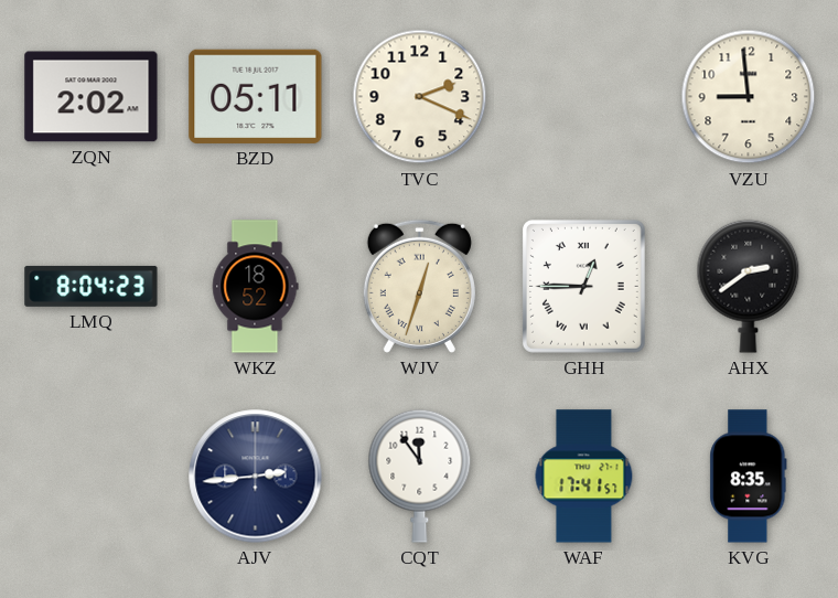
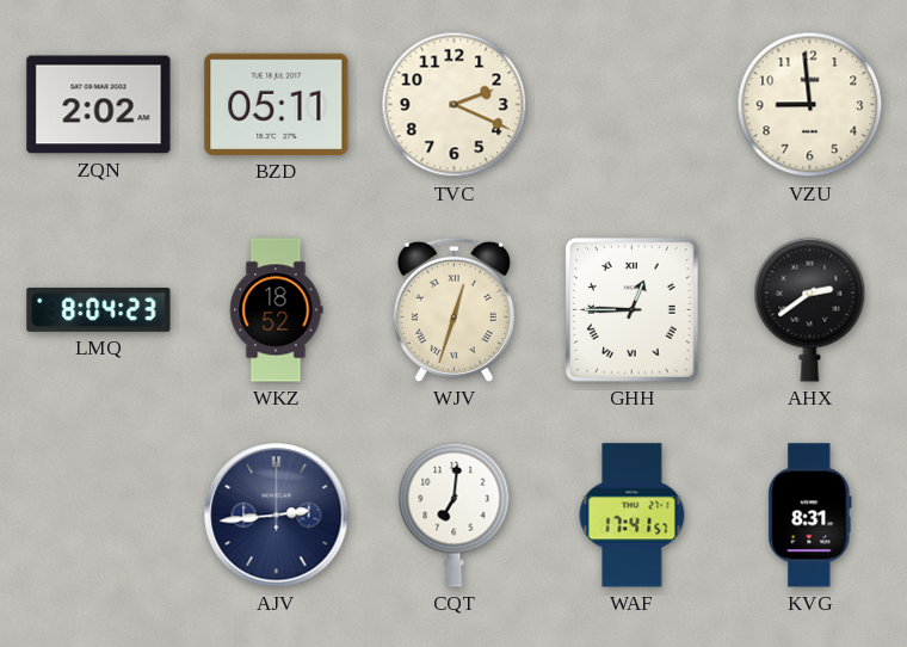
CQT: 11:54 -> 7:01
KVG: 8:35 -> 8:31
